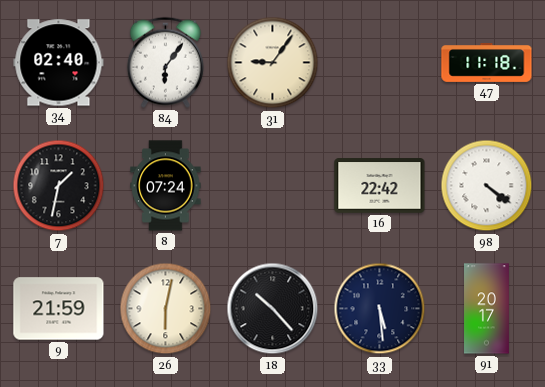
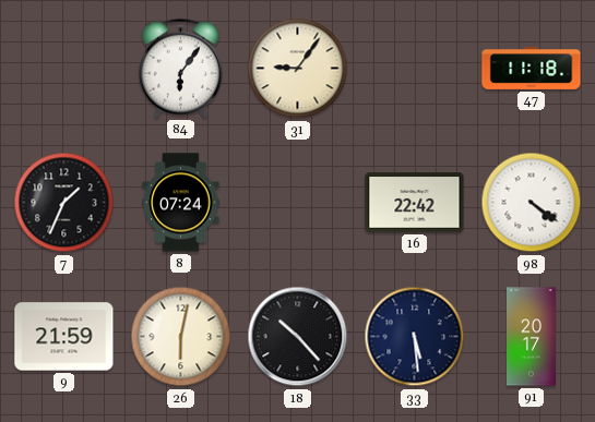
34: 02:40 -> none
7: 1:32 -> 1:34
